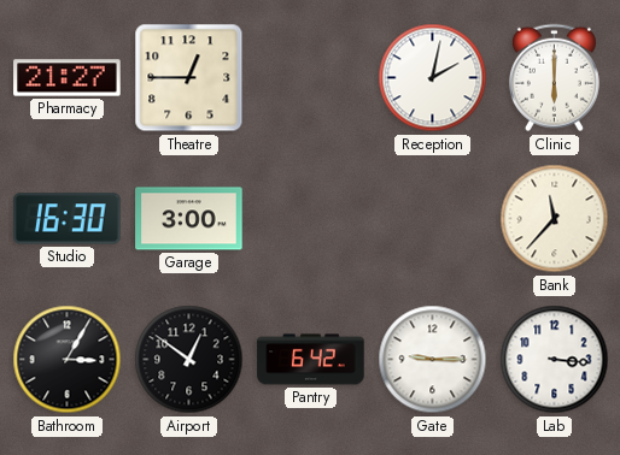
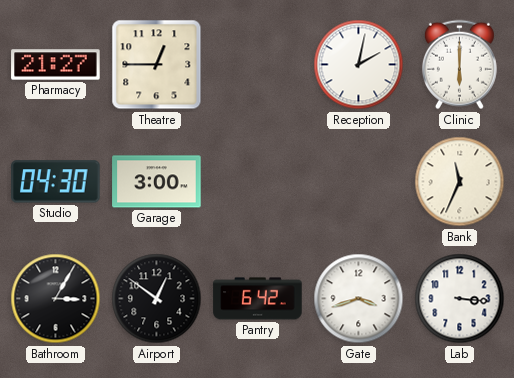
Studio: 16:30 -> 04:30
Bank: 11:37 -> 11:34
Gate: 9:15 -> 3:42
